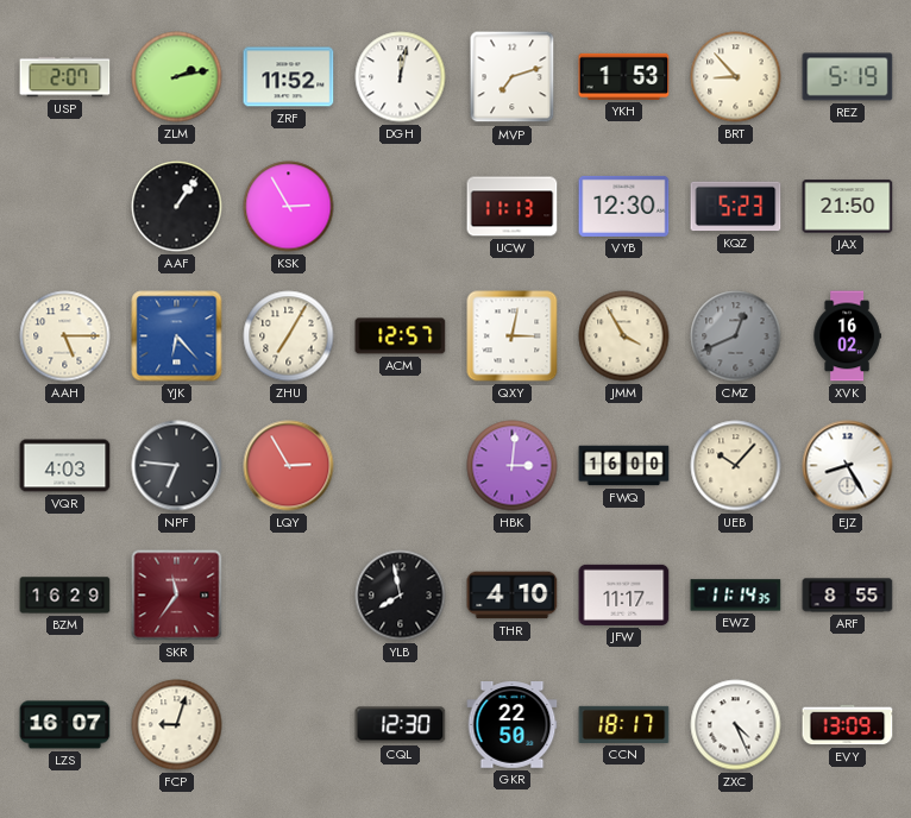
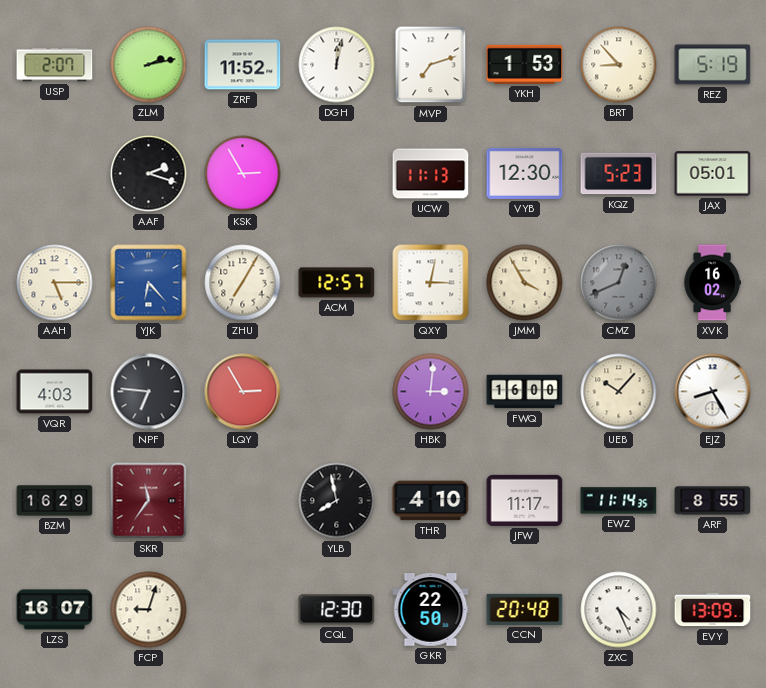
AAF: 1:06 -> 2:18
JAX: 21:50 -> 05:01
CCN: 18:17 -> 20:48
